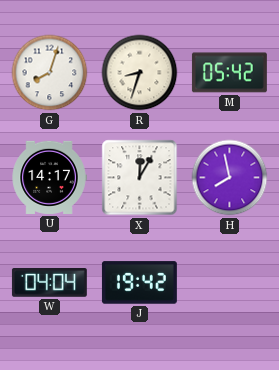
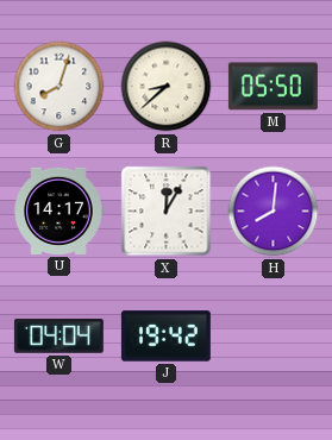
R: 8:33 -> 8:38
M: 05:42 -> 05:50
H: 7:58 -> 8:01
